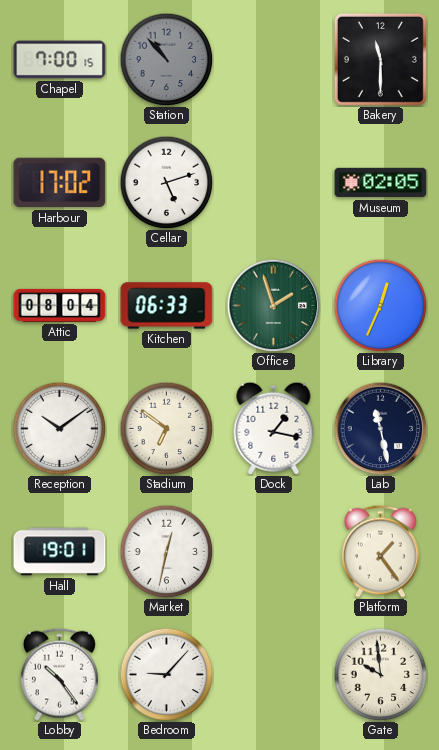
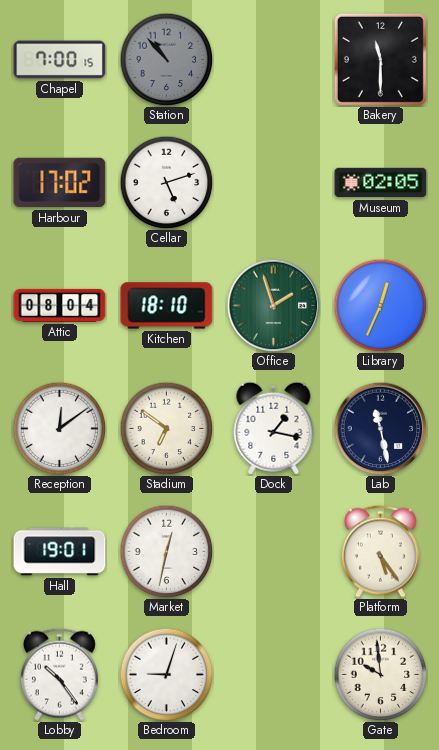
Kitchen: 06:33 -> 18:10
Reception: 10:09 -> 12:09
Platform: 1:24 -> 5:24
Bedroom: 9:07 -> 9:03
